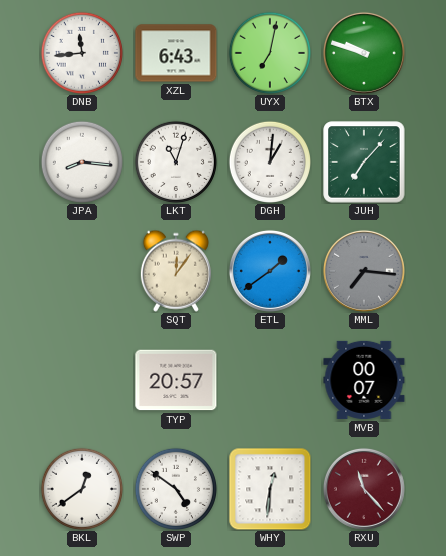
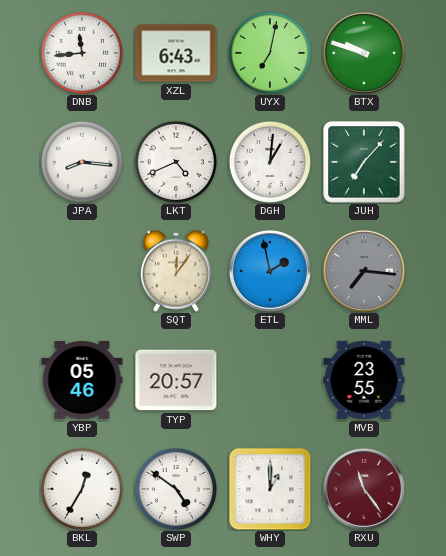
LKT: 11:03 -> 4:41
ETL: 1:39 -> 1:58
YBP: none -> 05:46
MVB: 00:07 -> 23:55
BKL: 12:39 -> 12:35
WHY: 12:31 -> 1:00
RXU: 11:23 -> 11:24
